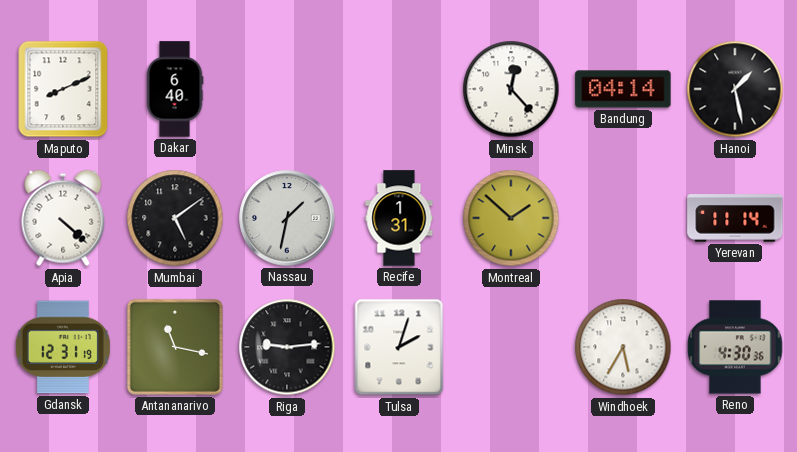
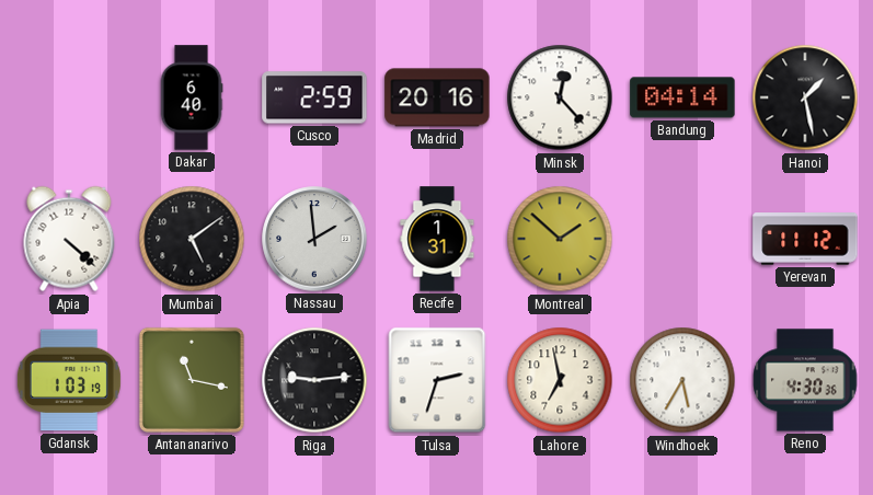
Maputo: 8:11 -> none
Cusco: none -> 2:59
Madrid: none -> 20:16
Nassau: 1:32 -> 1:59
Yerevan: 11:14 -> 11:12
Gdansk: 12:31 -> 1:03
Tulsa: 2:03 -> 2:33
Lahore: none -> 6:58
